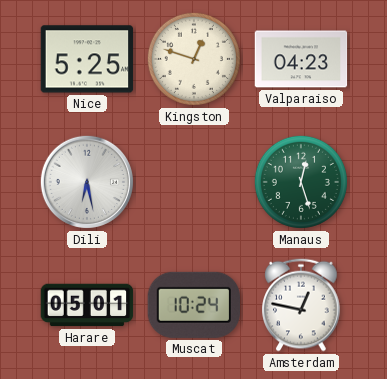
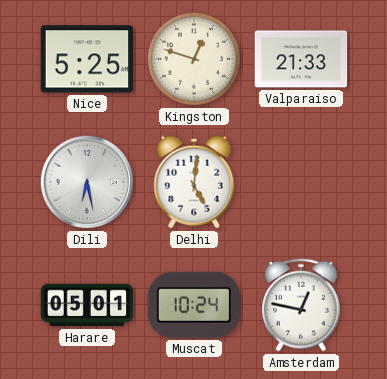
Valparaiso: 04:23 -> 21:33
Delhi: none -> 5:01
Manaus: 12:27 -> none
